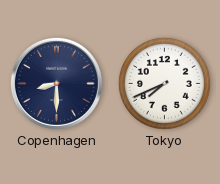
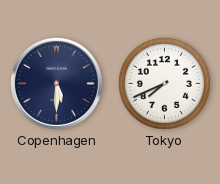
Copenhagen: 8:30 -> 5:30
